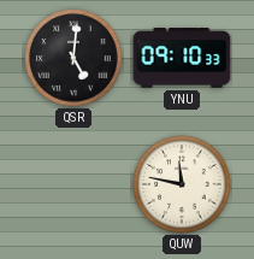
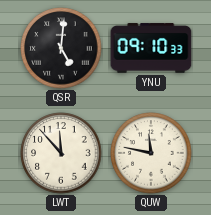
LWT: none -> 11:53
